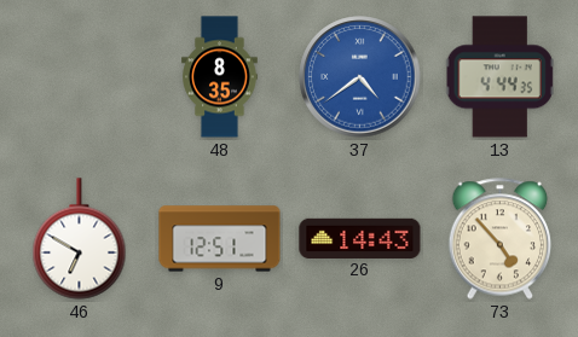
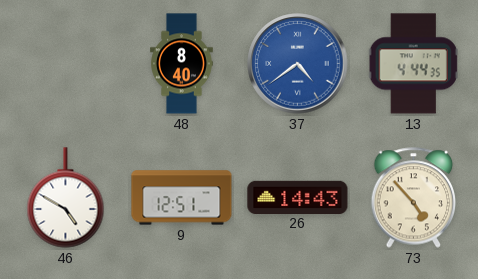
48: 8:35 -> 8:40
46: 6:50 -> 4:50
